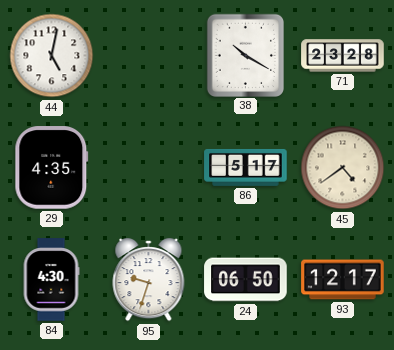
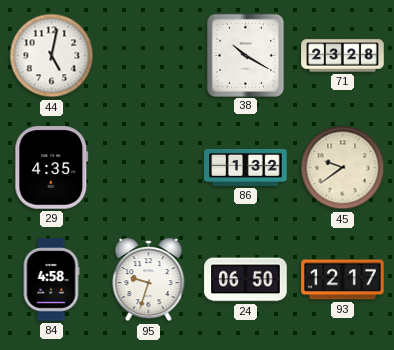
86: 5:17 -> 1:32
45: 4:39 -> 9:39
84: 4:30 -> 4:58
